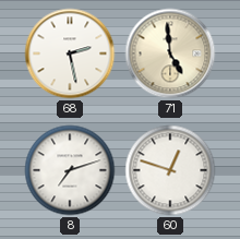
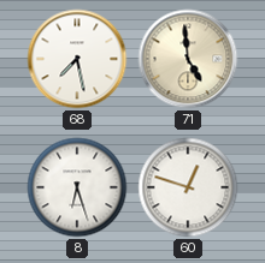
68: 2:28 -> 7:28
8: 7:12 -> 6:27
